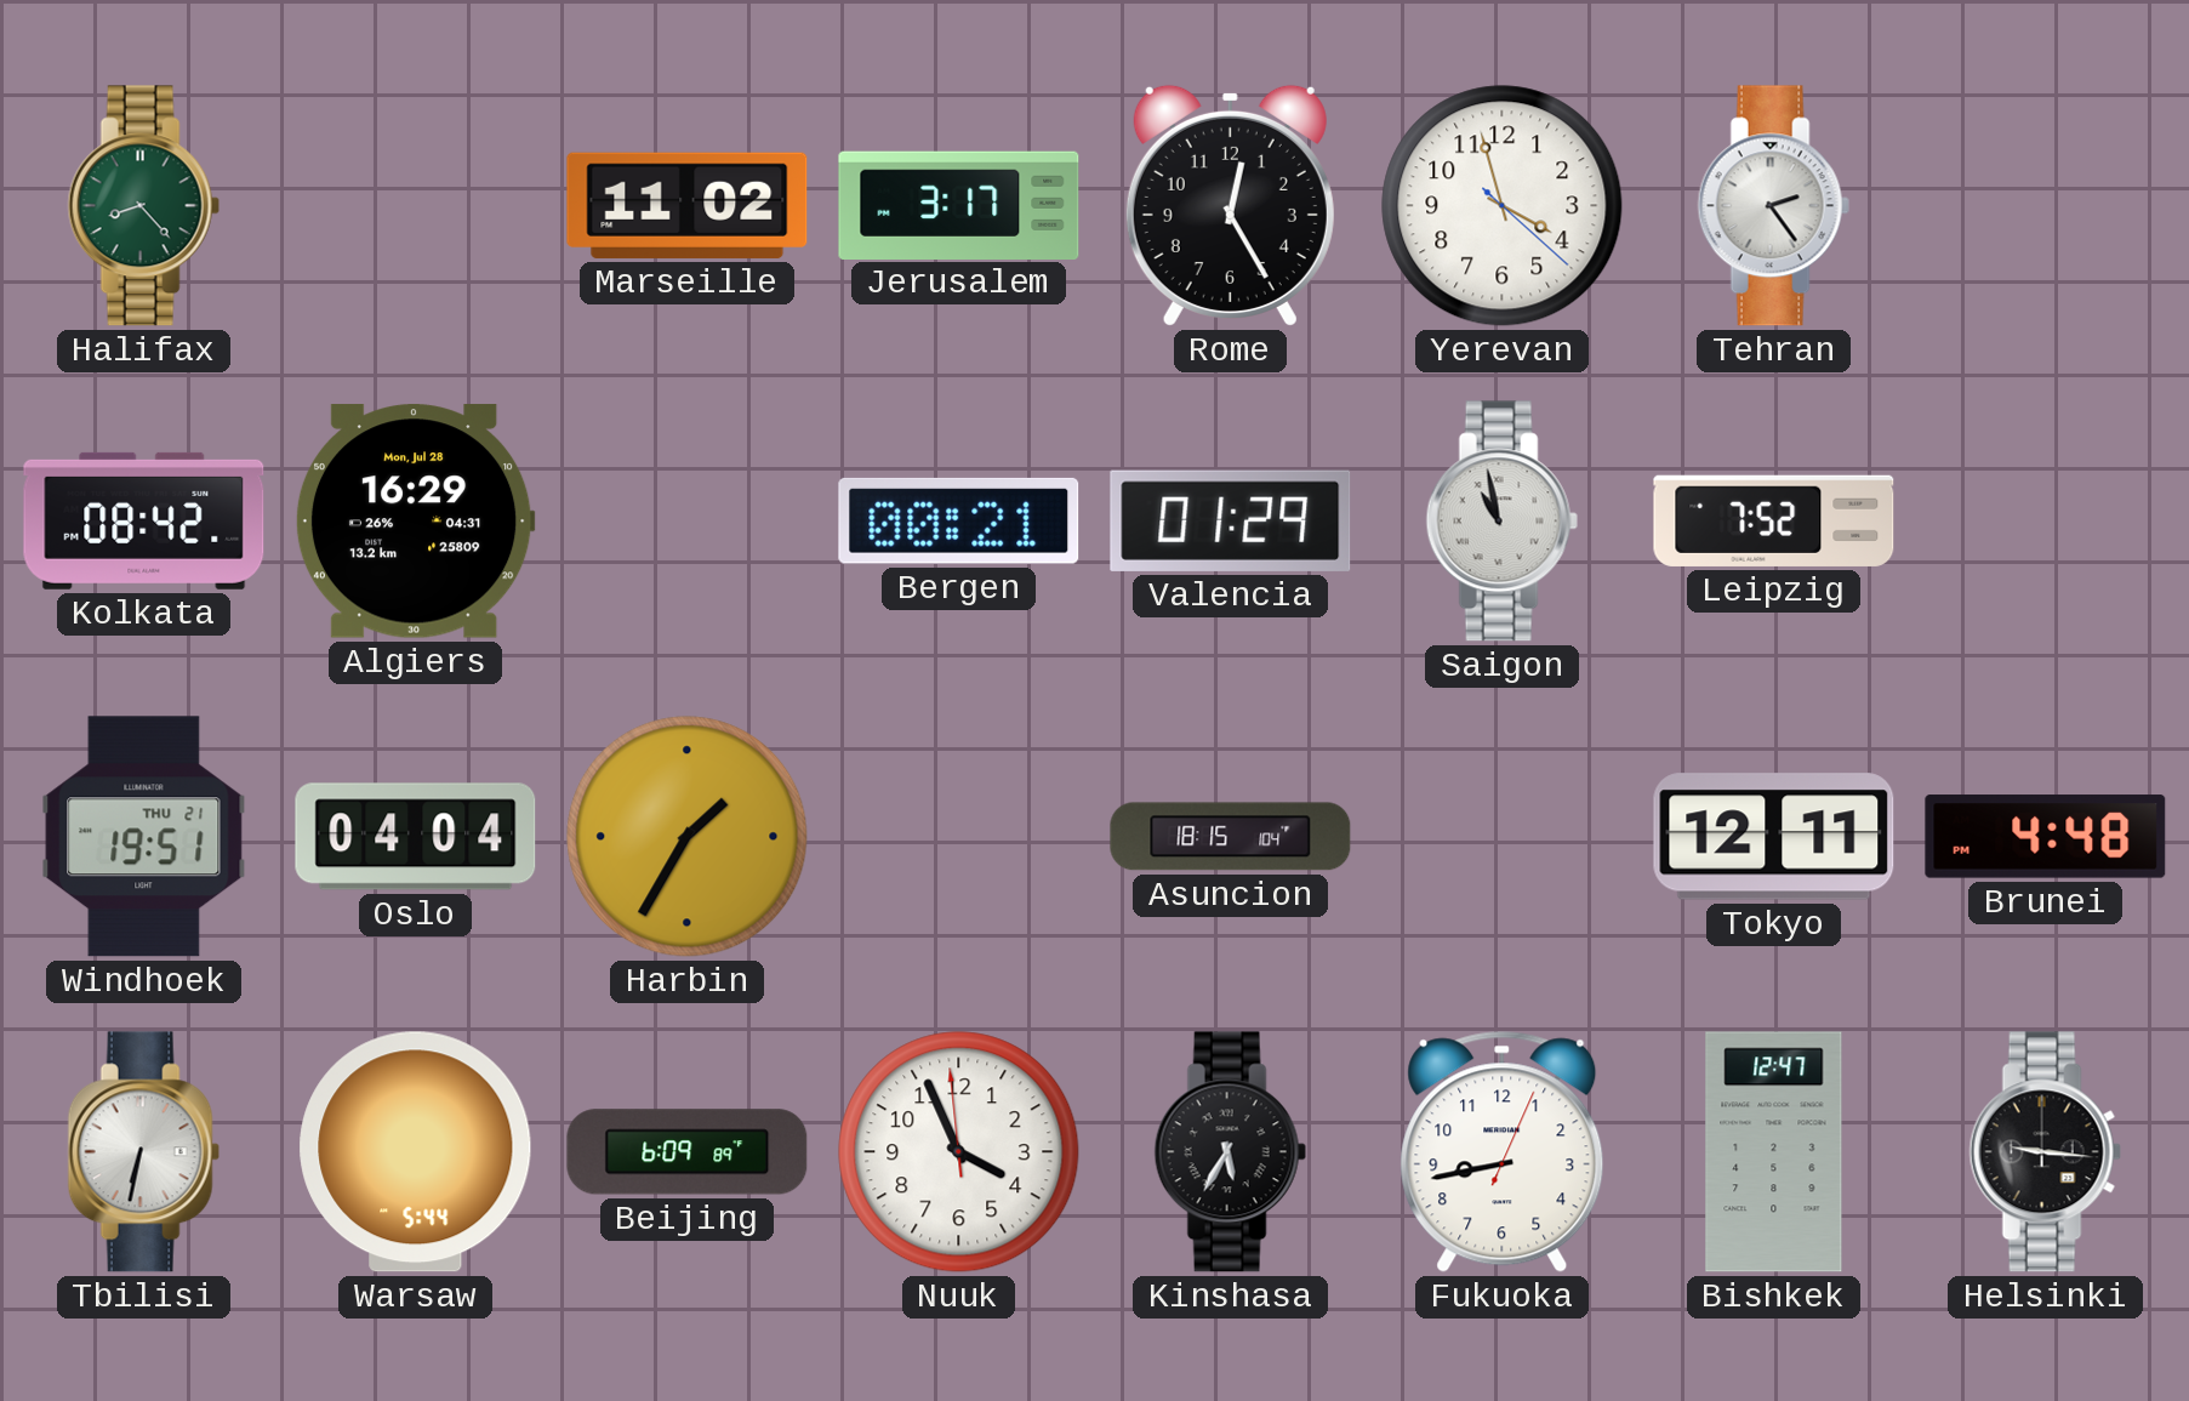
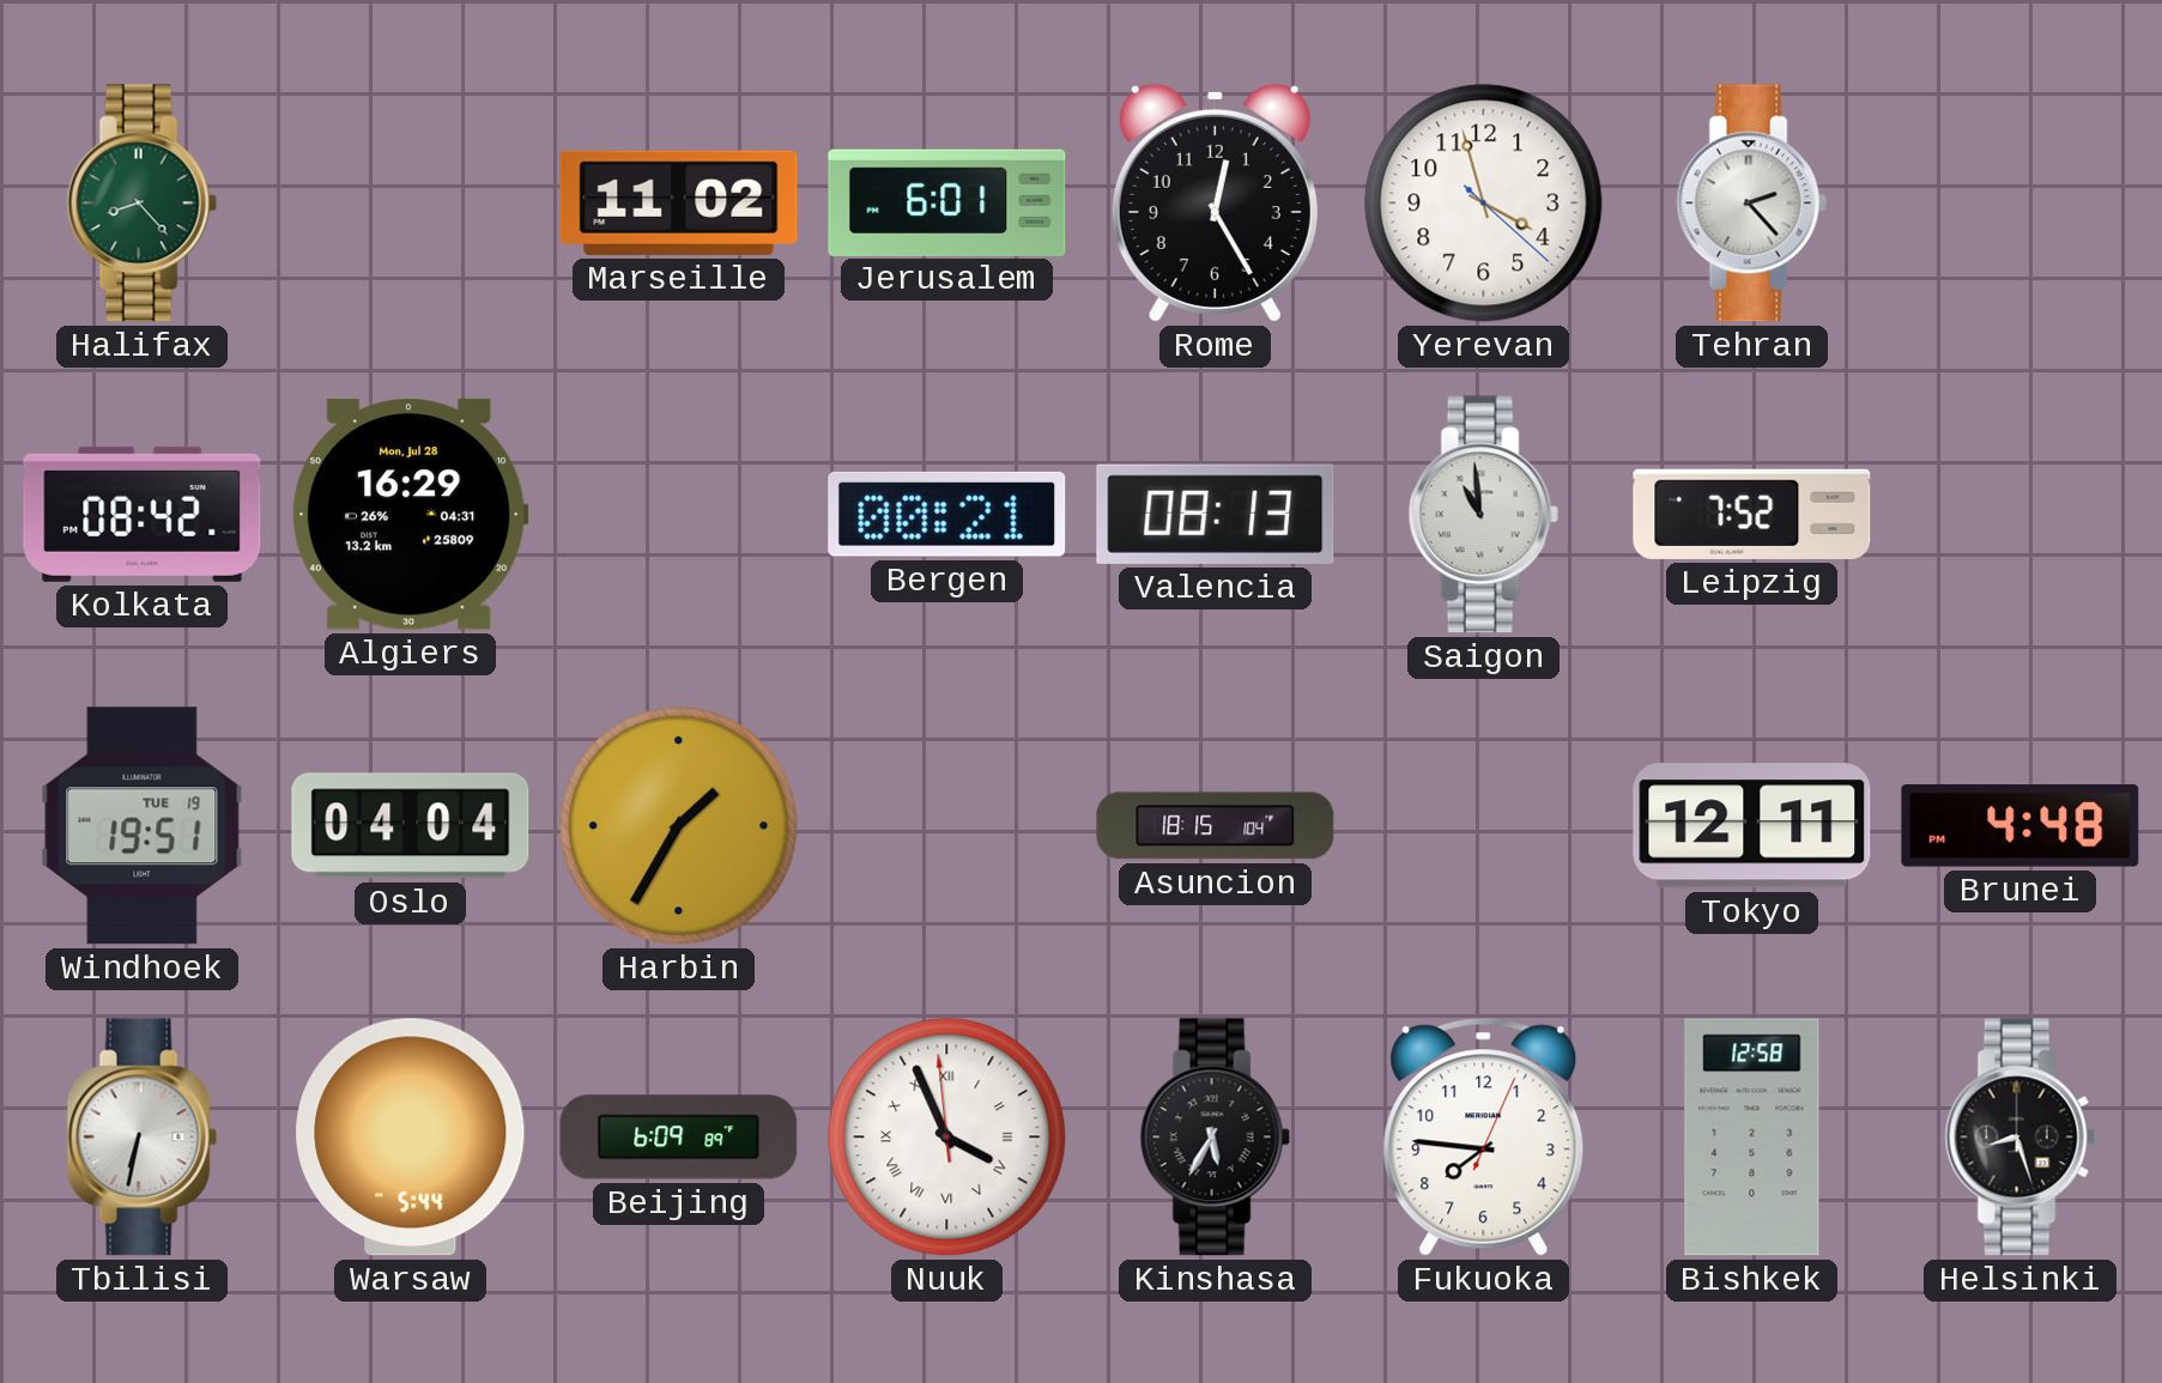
Jerusalem: 3:17 -> 6:01
Tehran: 2:24 -> 2:23
Valencia: 01:29 -> 08:13
Saigon: 10:58 -> 10:59
Windhoek date: THU 21 -> TUE 19
Nuuk numerals: Arabic -> Roman
Fukuoka: 8:43 -> 7:46
Bishkek: 12:47 -> 12:58
Helsinki: 9:16 -> 8:27
